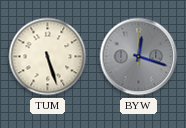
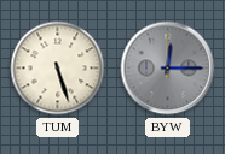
BYW: 12:18 -> 12:15
